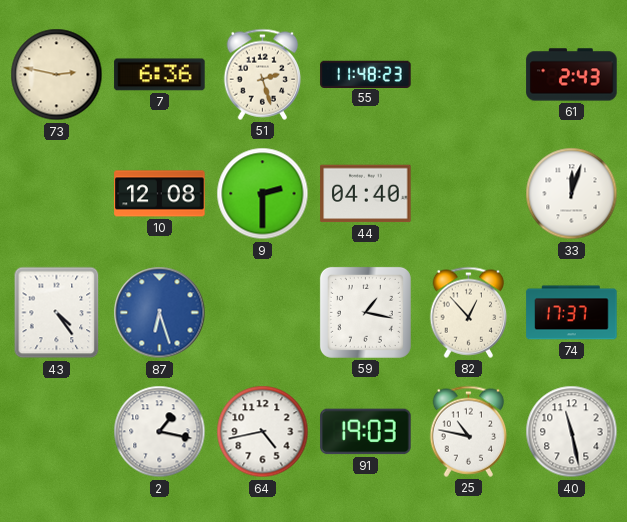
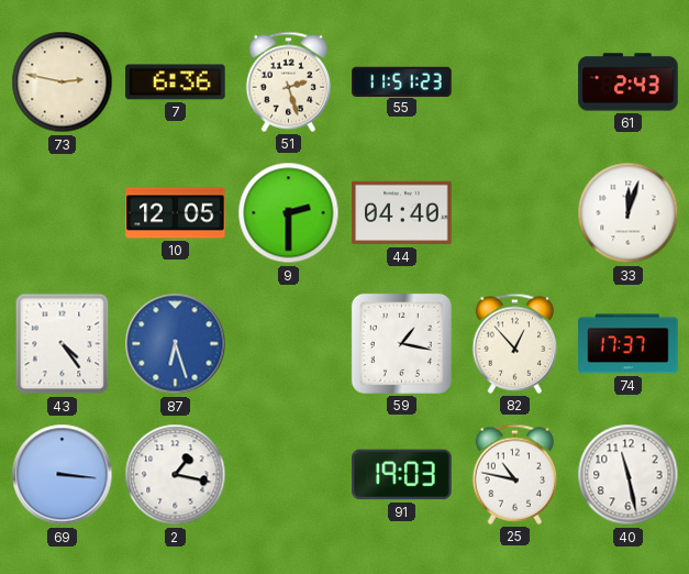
55: 11:48 -> 11:51
10: 12:08 -> 12:05
69: none -> 3:16
64: 4:43 -> none
